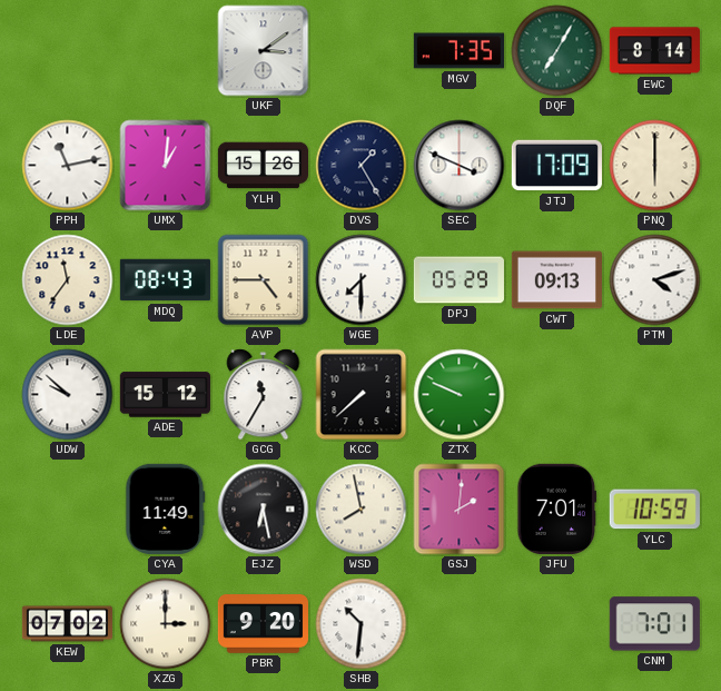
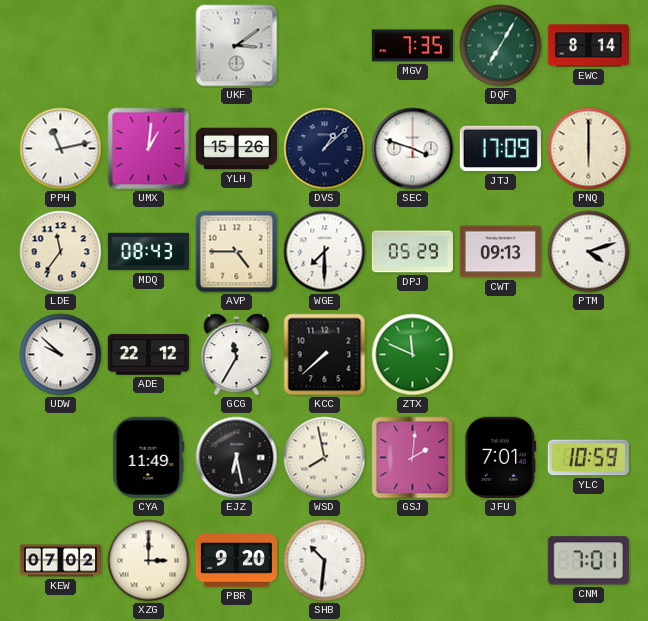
DVS: 1:25 -> 1:08
SEC: 3:49 -> 3:48
ADE: 15:12 -> 22:12
ZTX: 9:49 -> 11:49
